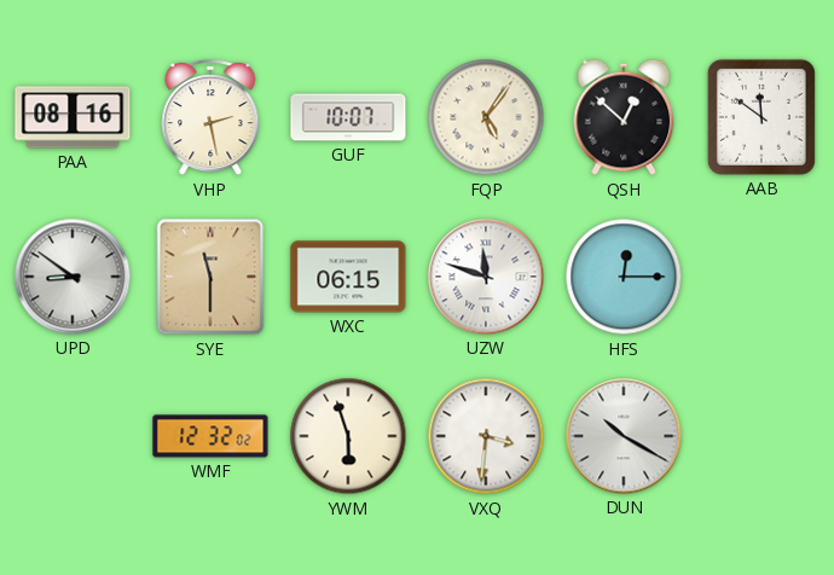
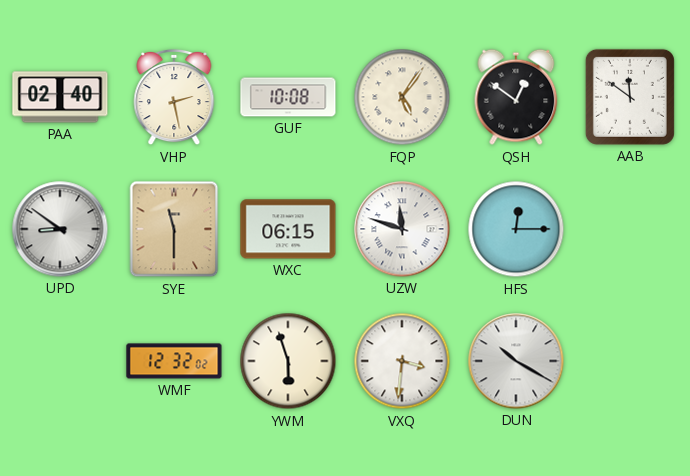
PAA: 08:16 -> 02:40
GUF: 10:07 -> 10:08
QSH: 12:52 -> 12:51
